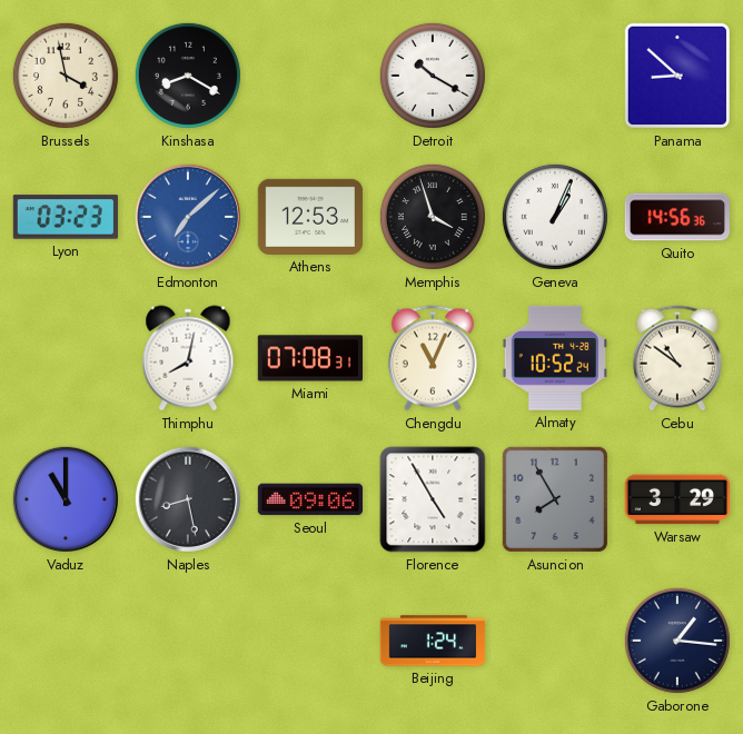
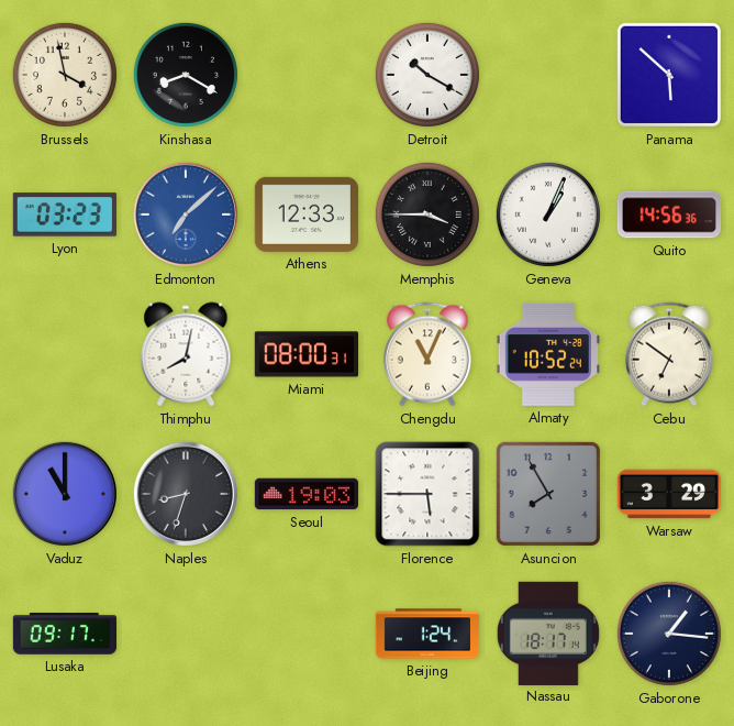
Panama: 8:52 -> 5:52
Athens: 12:53 -> 12:33
Memphis: 3:57 -> 3:45
Miami: 07:08 -> 08:00
Cebu: 10:51 -> 6:51
Naples: 8:28 -> 8:33
Seoul: 09:06 -> 19:03
Florence: 4:55 -> 5:45
Lusaka: none -> 09:17
Nassau: none -> 18:17
